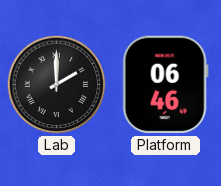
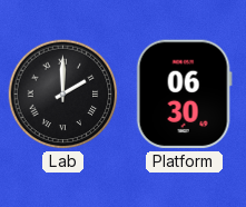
Platform: 06:46 -> 06:30
